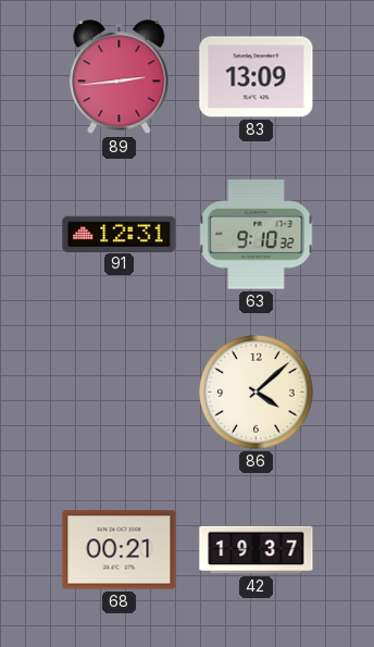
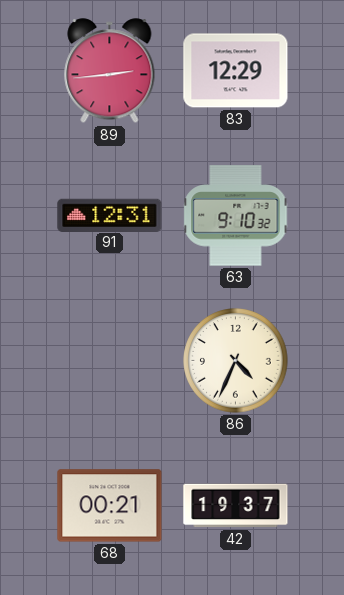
83: 13:09 -> 12:29
86: 4:08 -> 4:34
